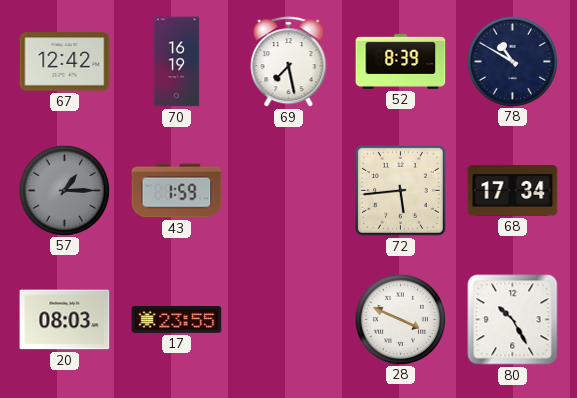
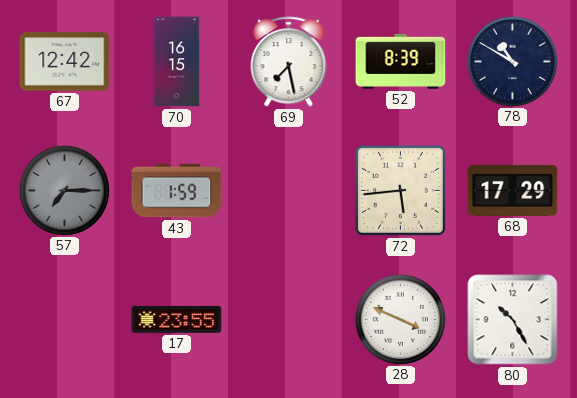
70: 16:19 -> 16:15
57: 1:15 -> 7:15
68: 17:34 -> 17:29
20: 08:03 -> none
